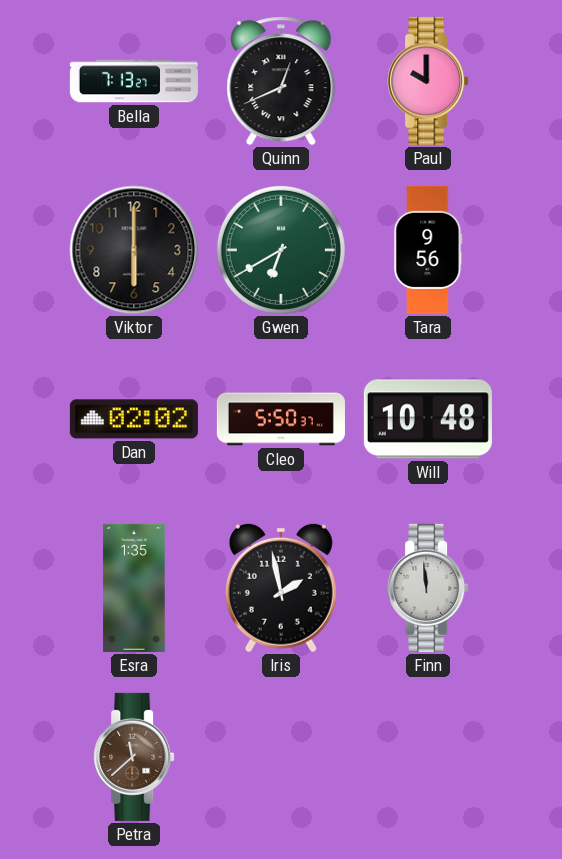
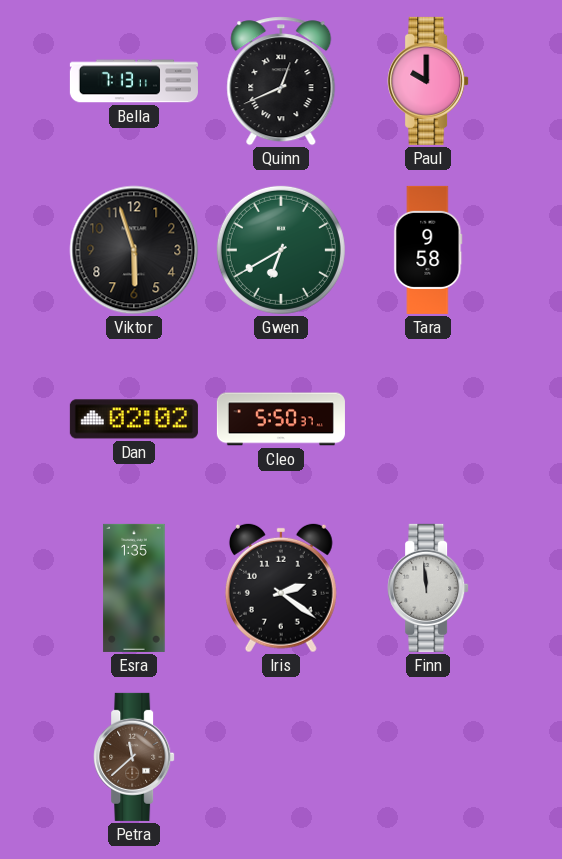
Bella: 7:13:27 -> 7:13:11
Viktor: 6:00 -> 5:57
Tara: 9:56 -> 9:58
Will: 10:48 -> none
Iris: 1:58 -> 2:21
